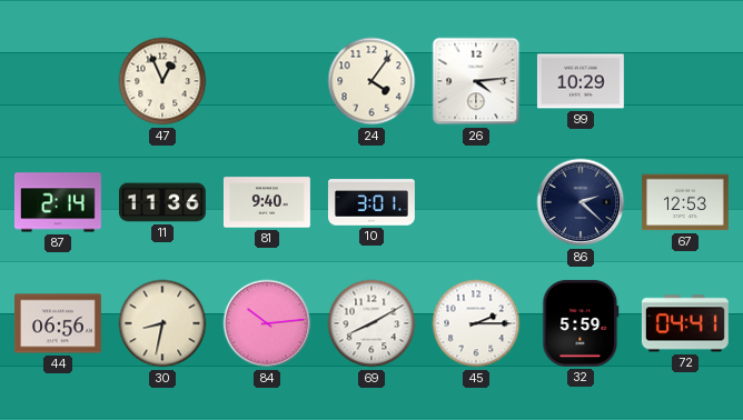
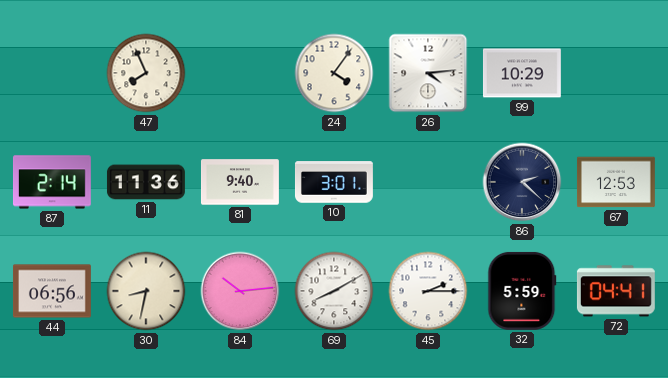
47: 12:56 -> 7:56
